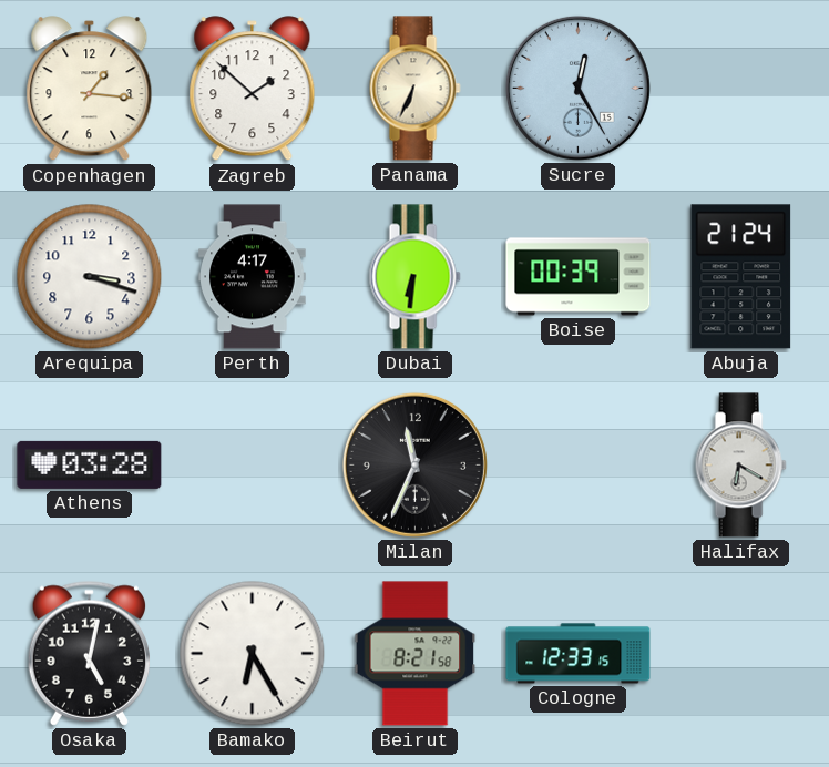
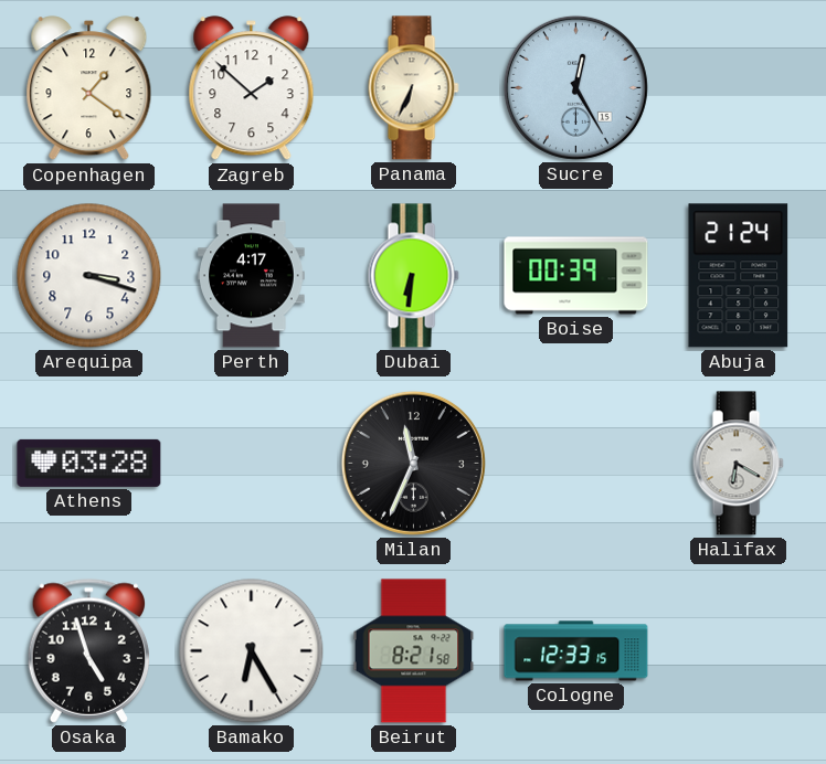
Copenhagen: 1:16 -> 1:21
Osaka: 5:02 -> 4:57
